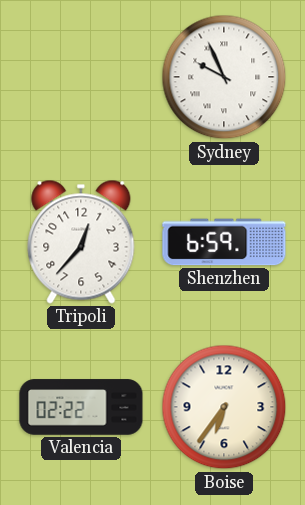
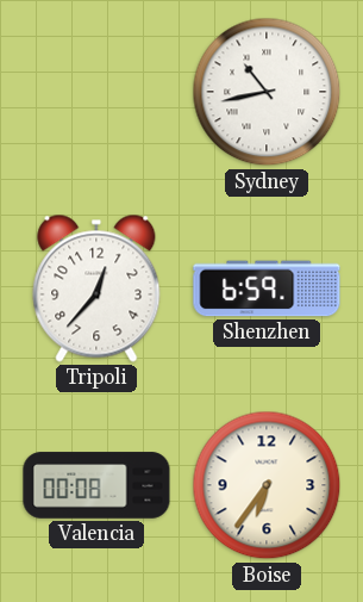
Sydney: 9:56 -> 10:43
Valencia: 02:22 -> 00:08
